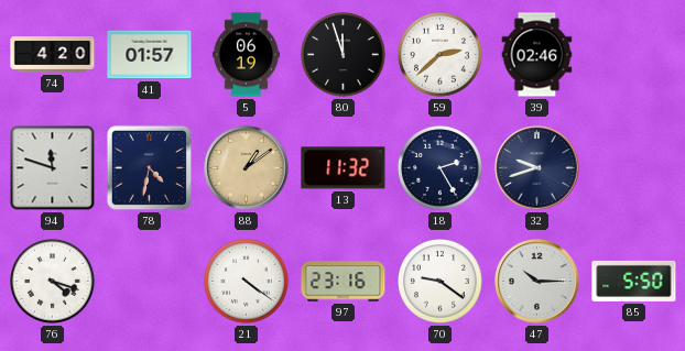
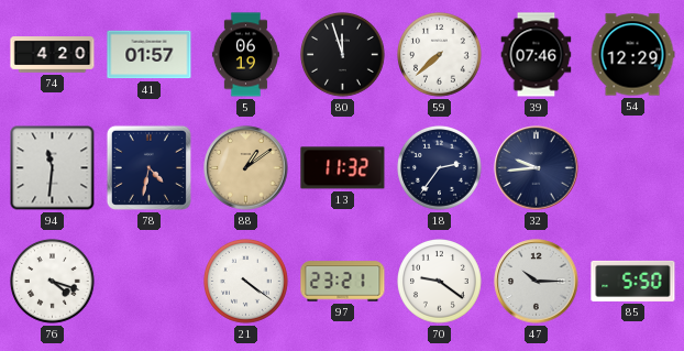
59: 2:38 -> 7:38
39: 02:46 -> 07:46
54: none -> 12:29
94: 11:48 -> 11:31
18: 2:25 -> 2:36
32: 9:42 -> 9:44
97: 23:16 -> 23:21
